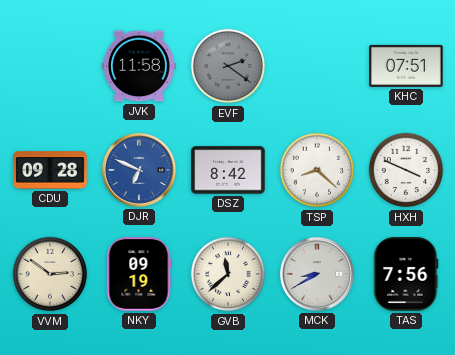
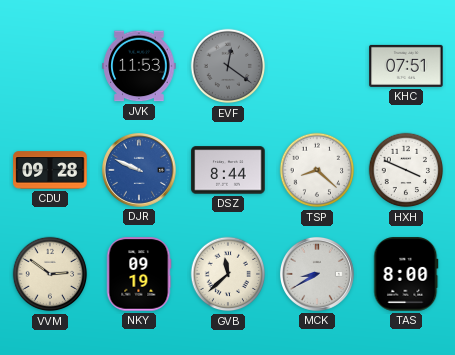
JVK: 11:58 -> 11:53
EVF: 2:21 -> 12:21
DJR: 6:49 -> 9:49
DSZ: 8:42 -> 8:44
TAS: 7:56 -> 8:00
